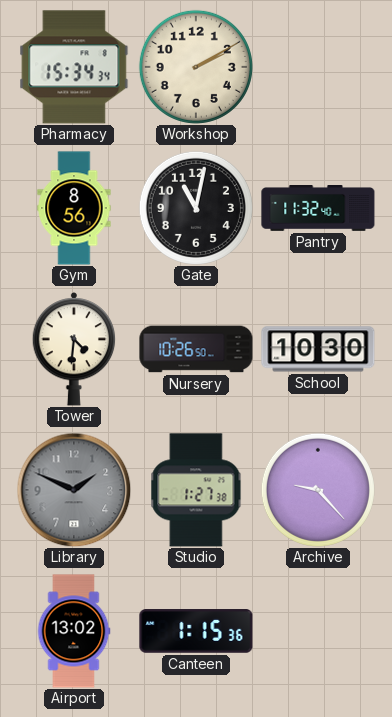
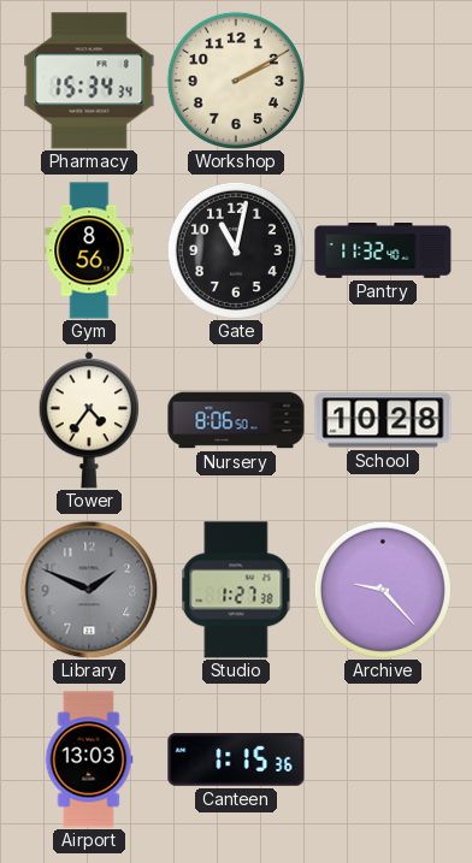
Tower: 4:31 -> 4:36
Nursery: 10:26 -> 8:06
School: 10:30 -> 10:28
Airport: 13:02 -> 13:03
